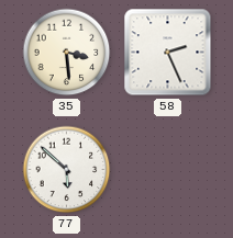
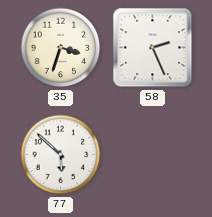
35: 3:29 -> 3:33
